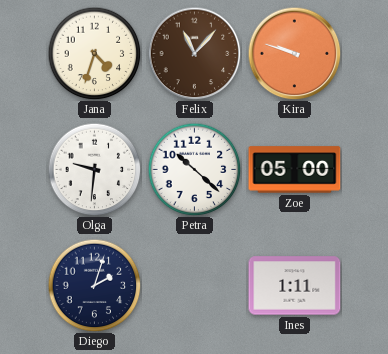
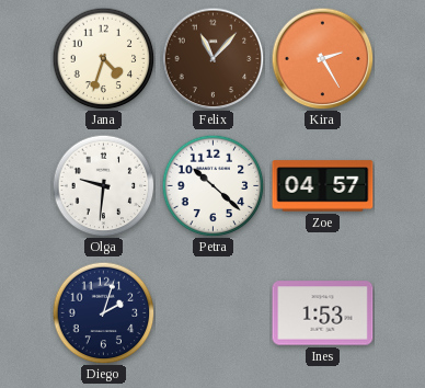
Kira: 9:48 -> 2:25
Zoe: 05:00 -> 04:57
Ines: 1:11 -> 1:53
